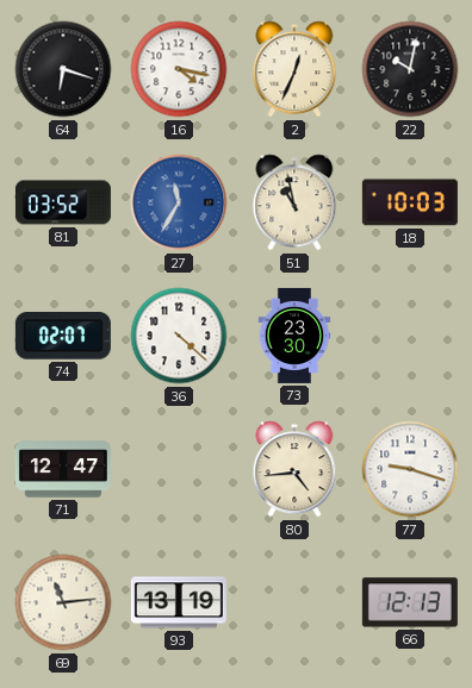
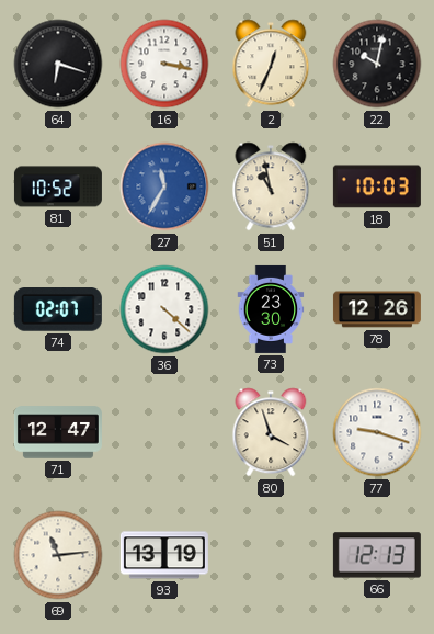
16: 4:17 -> 3:17
81: 03:52 -> 10:52
78: none -> 12:26
80: 4:44 -> 3:57
